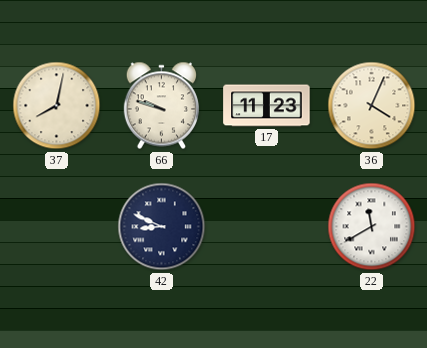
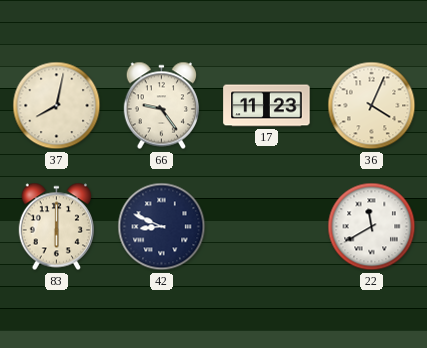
66: 9:48 -> 9:24
83: none -> 6:00
